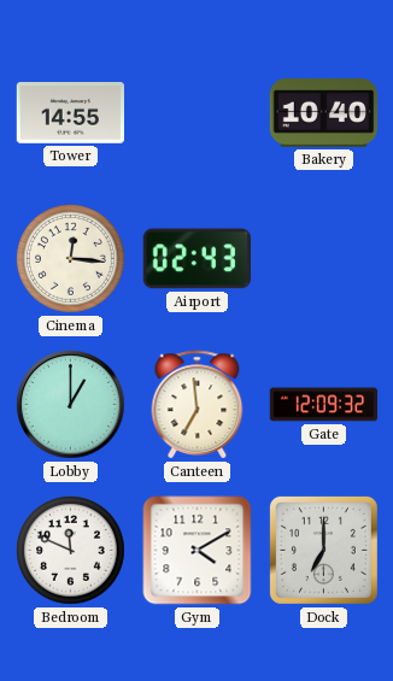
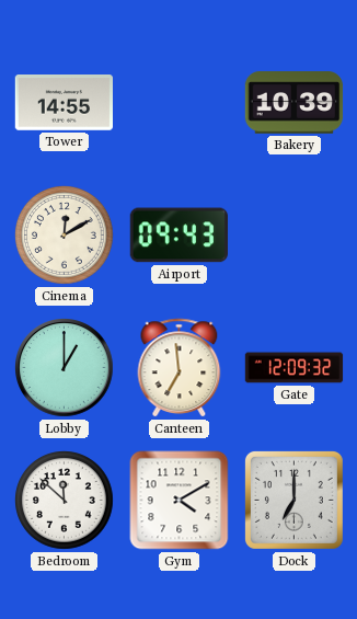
Bakery: 10:40 -> 10:39
Cinema: 12:16 -> 12:10
Airport: 02:43 -> 09:43
Bedroom: 11:49 -> 11:52
